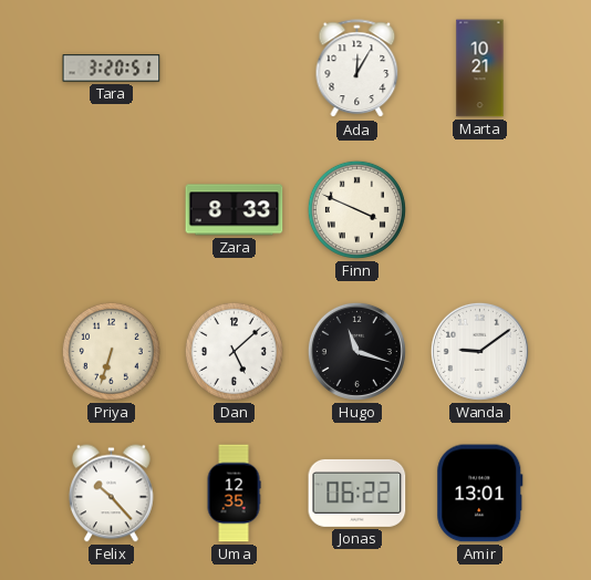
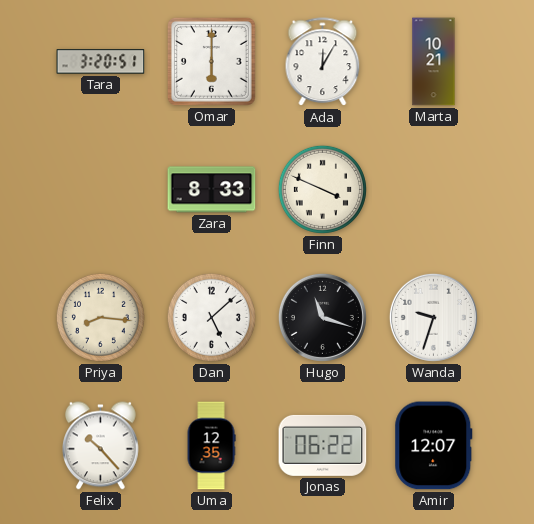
Omar: none -> 6:00
Priya: 6:33 -> 8:16
Wanda: 9:09 -> 9:33
Amir: 13:01 -> 12:07
